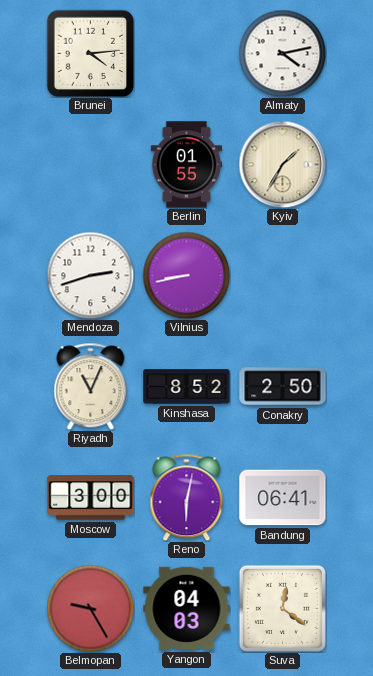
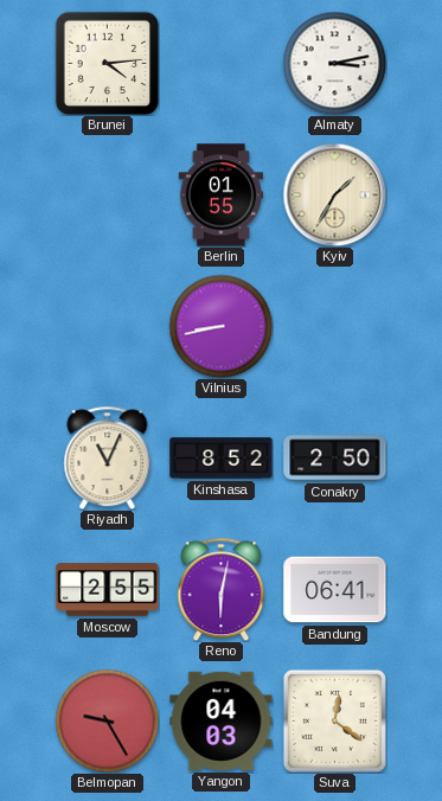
Almaty: 4:13 -> 3:13
Mendoza: 2:42 -> none
Moscow: 3:00 -> 2:55
